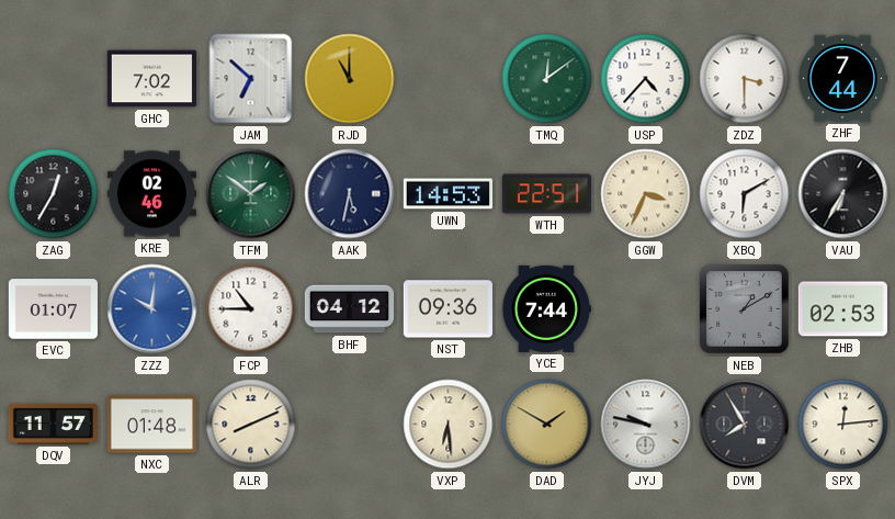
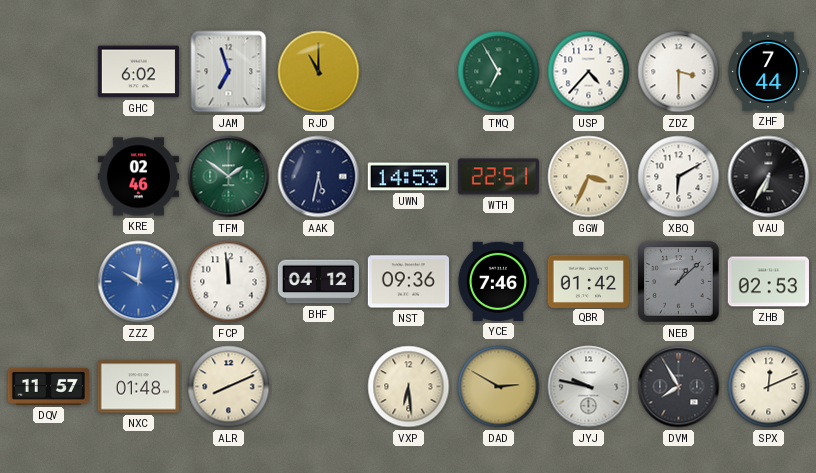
GHC: 7:02 -> 6:02
JAM: 6:52 -> 6:57
TMQ: 12:09 -> 6:55
ZAG: 12:35 -> none
EVC: 01:07 -> none
FCP: 10:45 -> 11:59
YCE: 7:44 -> 7:46
QBR: none -> 01:42
NEB: 1:10 -> 1:08
DAD: 1:50 -> 2:50
SPX: 12:14 -> 12:11
